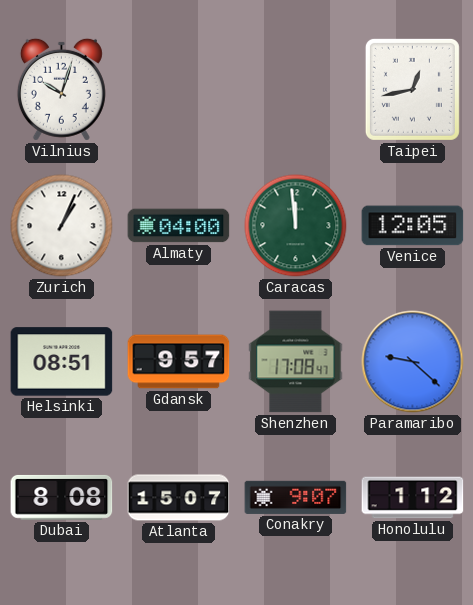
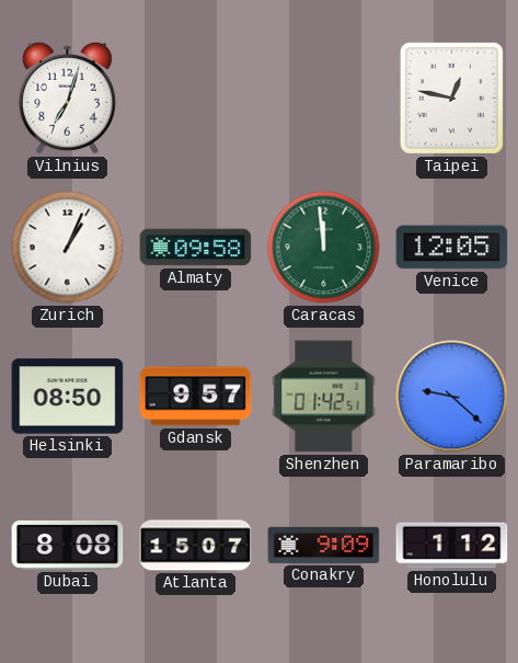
Vilnius: 10:03 -> 7:03
Taipei: 12:43 -> 12:47
Almaty: 04:00 -> 09:58
Helsinki: 08:51 -> 08:50
Shenzhen: 17:08 -> 01:42
Conakry: 9:07 -> 9:09
